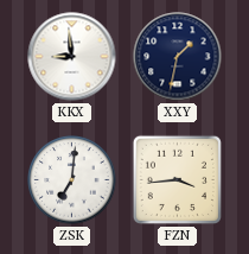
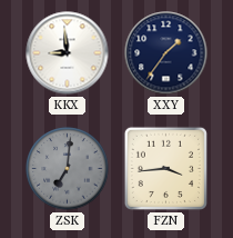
XXY: 1:32 -> 1:36
ZSK dial: white -> grey
